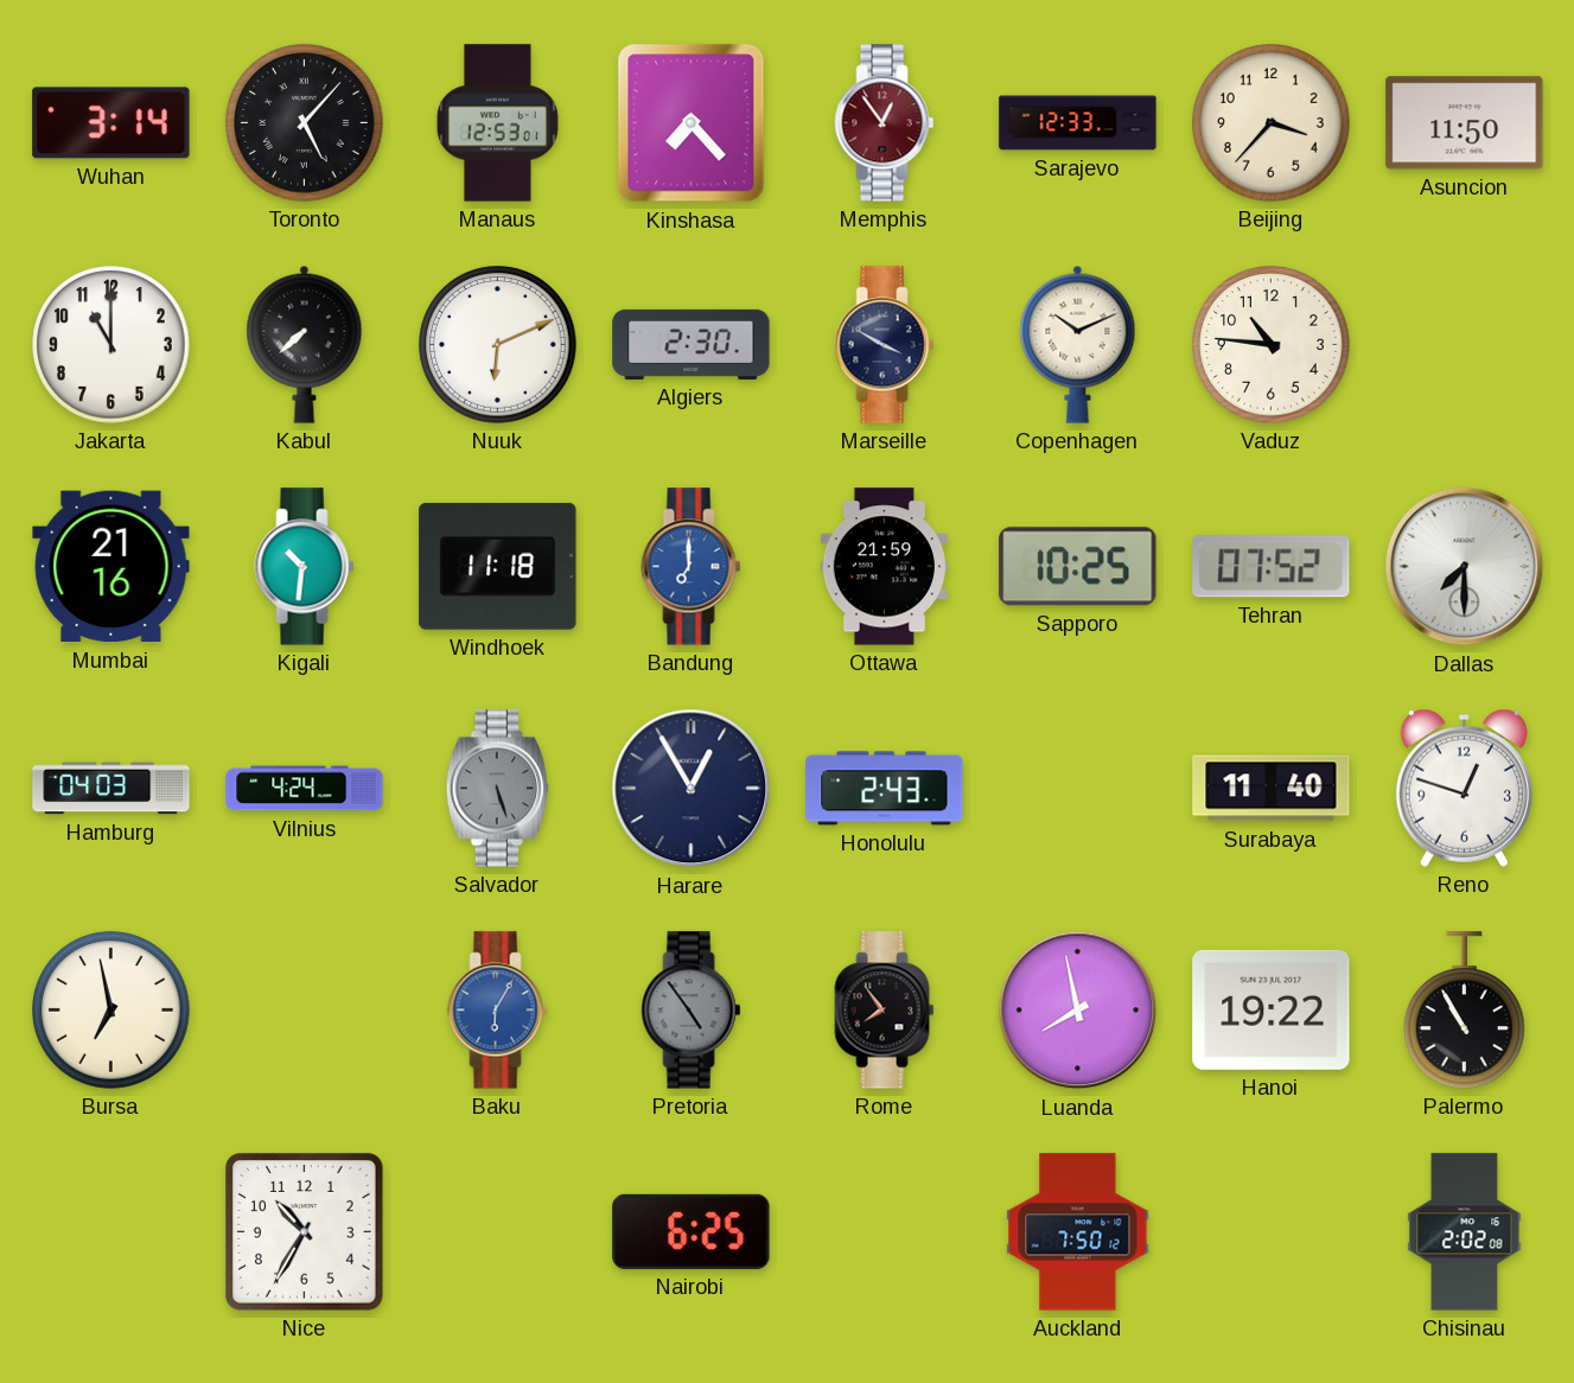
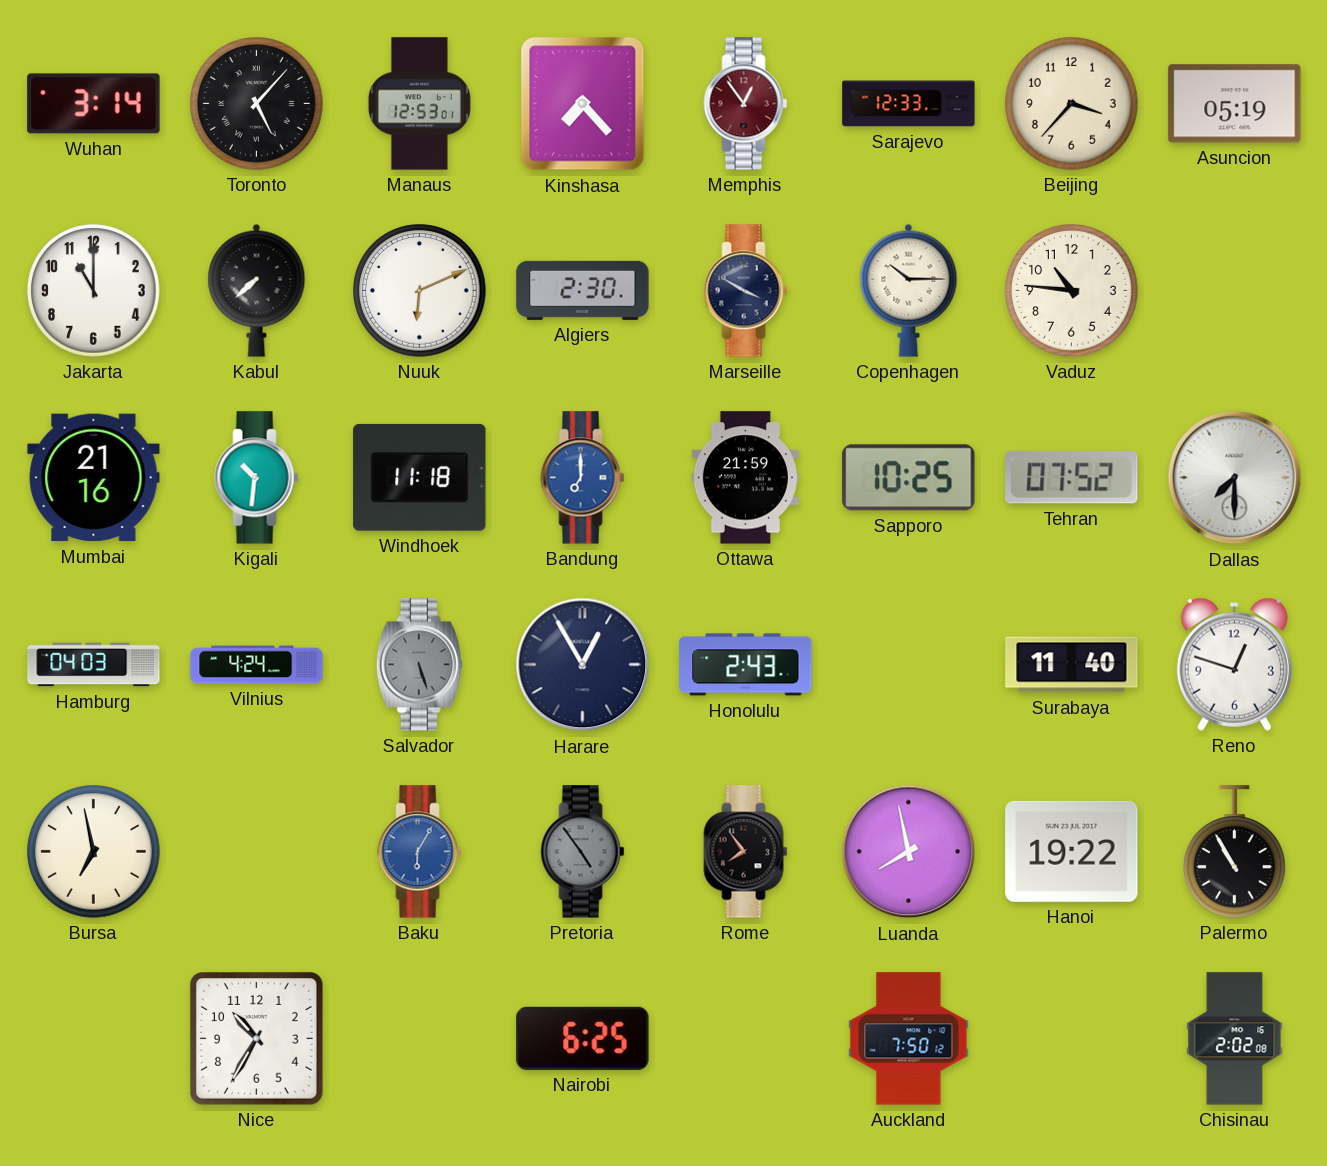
Asuncion: 11:50 -> 05:19
Copenhagen: 10:11 -> 10:15
